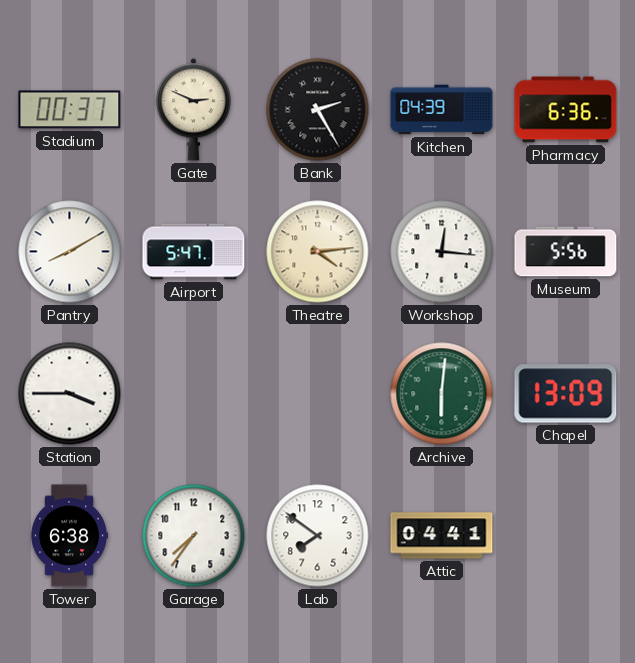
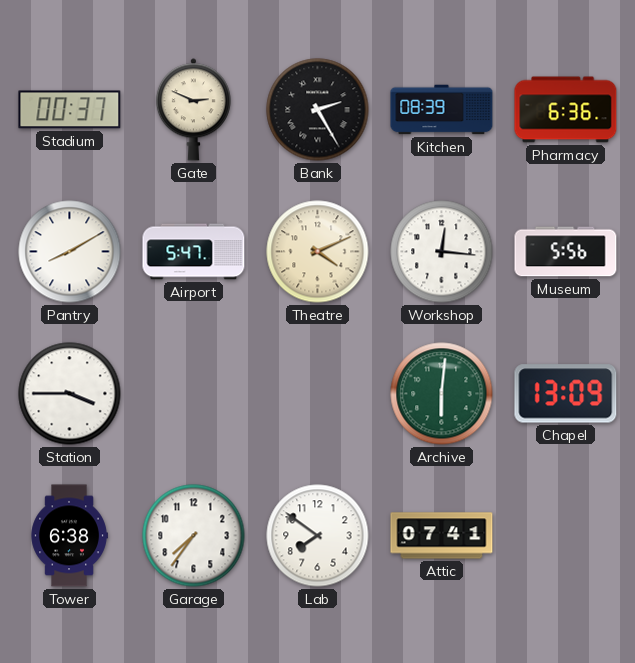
Kitchen: 04:39 -> 08:39
Theatre: 4:14 -> 4:11
Attic: 04:41 -> 07:41
